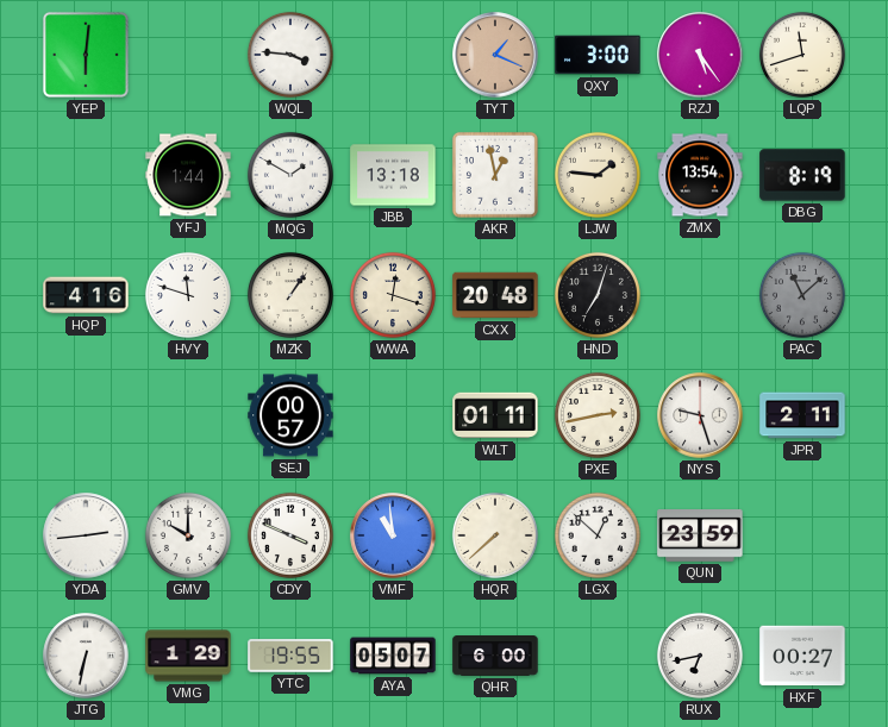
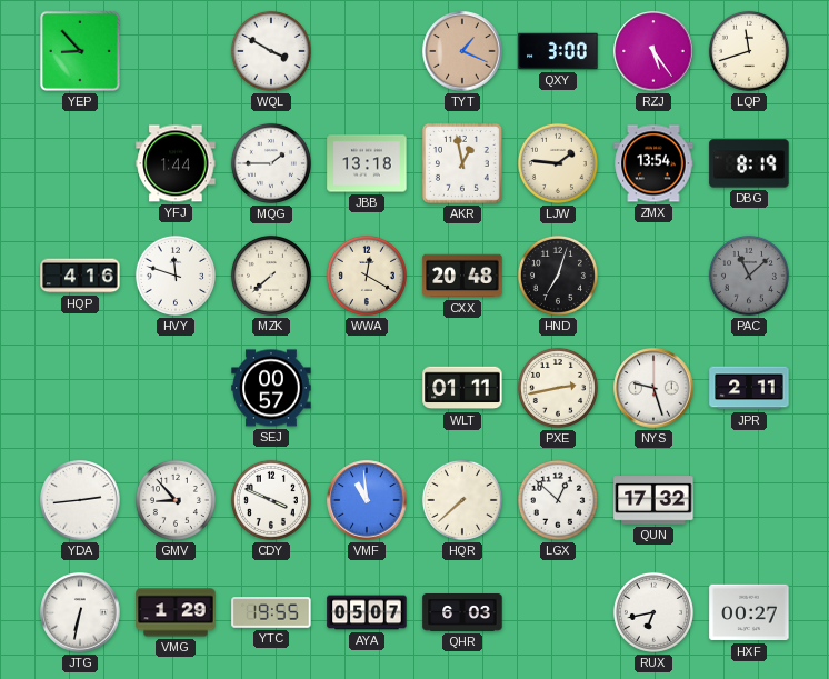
YEP: 6:01 -> 8:53
WQL: 3:46 -> 3:50
MQG: 1:50 -> 1:45
MZK: 1:06 -> 7:38
WWA: 12:18 -> 12:20
GMV: 10:00 -> 8:53
QUN: 23:59 -> 17:32
QHR: 6:00 -> 6:03
